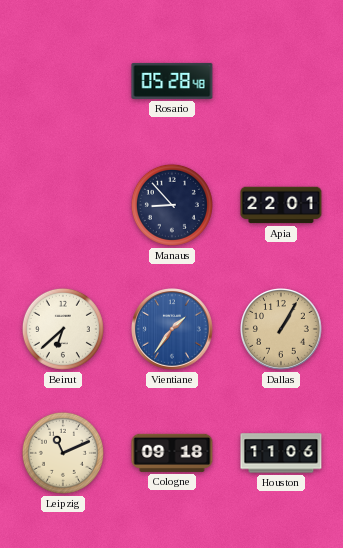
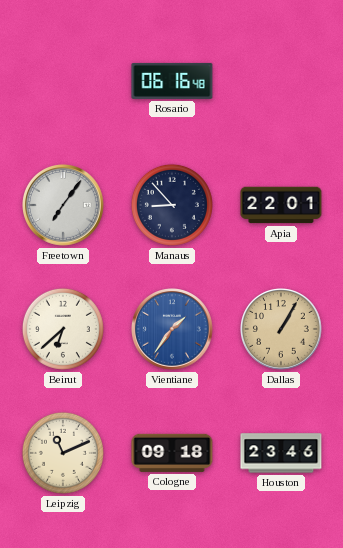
Rosario: 05:28 -> 06:16
Freetown: none -> 7:06
Houston: 11:06 -> 23:46
